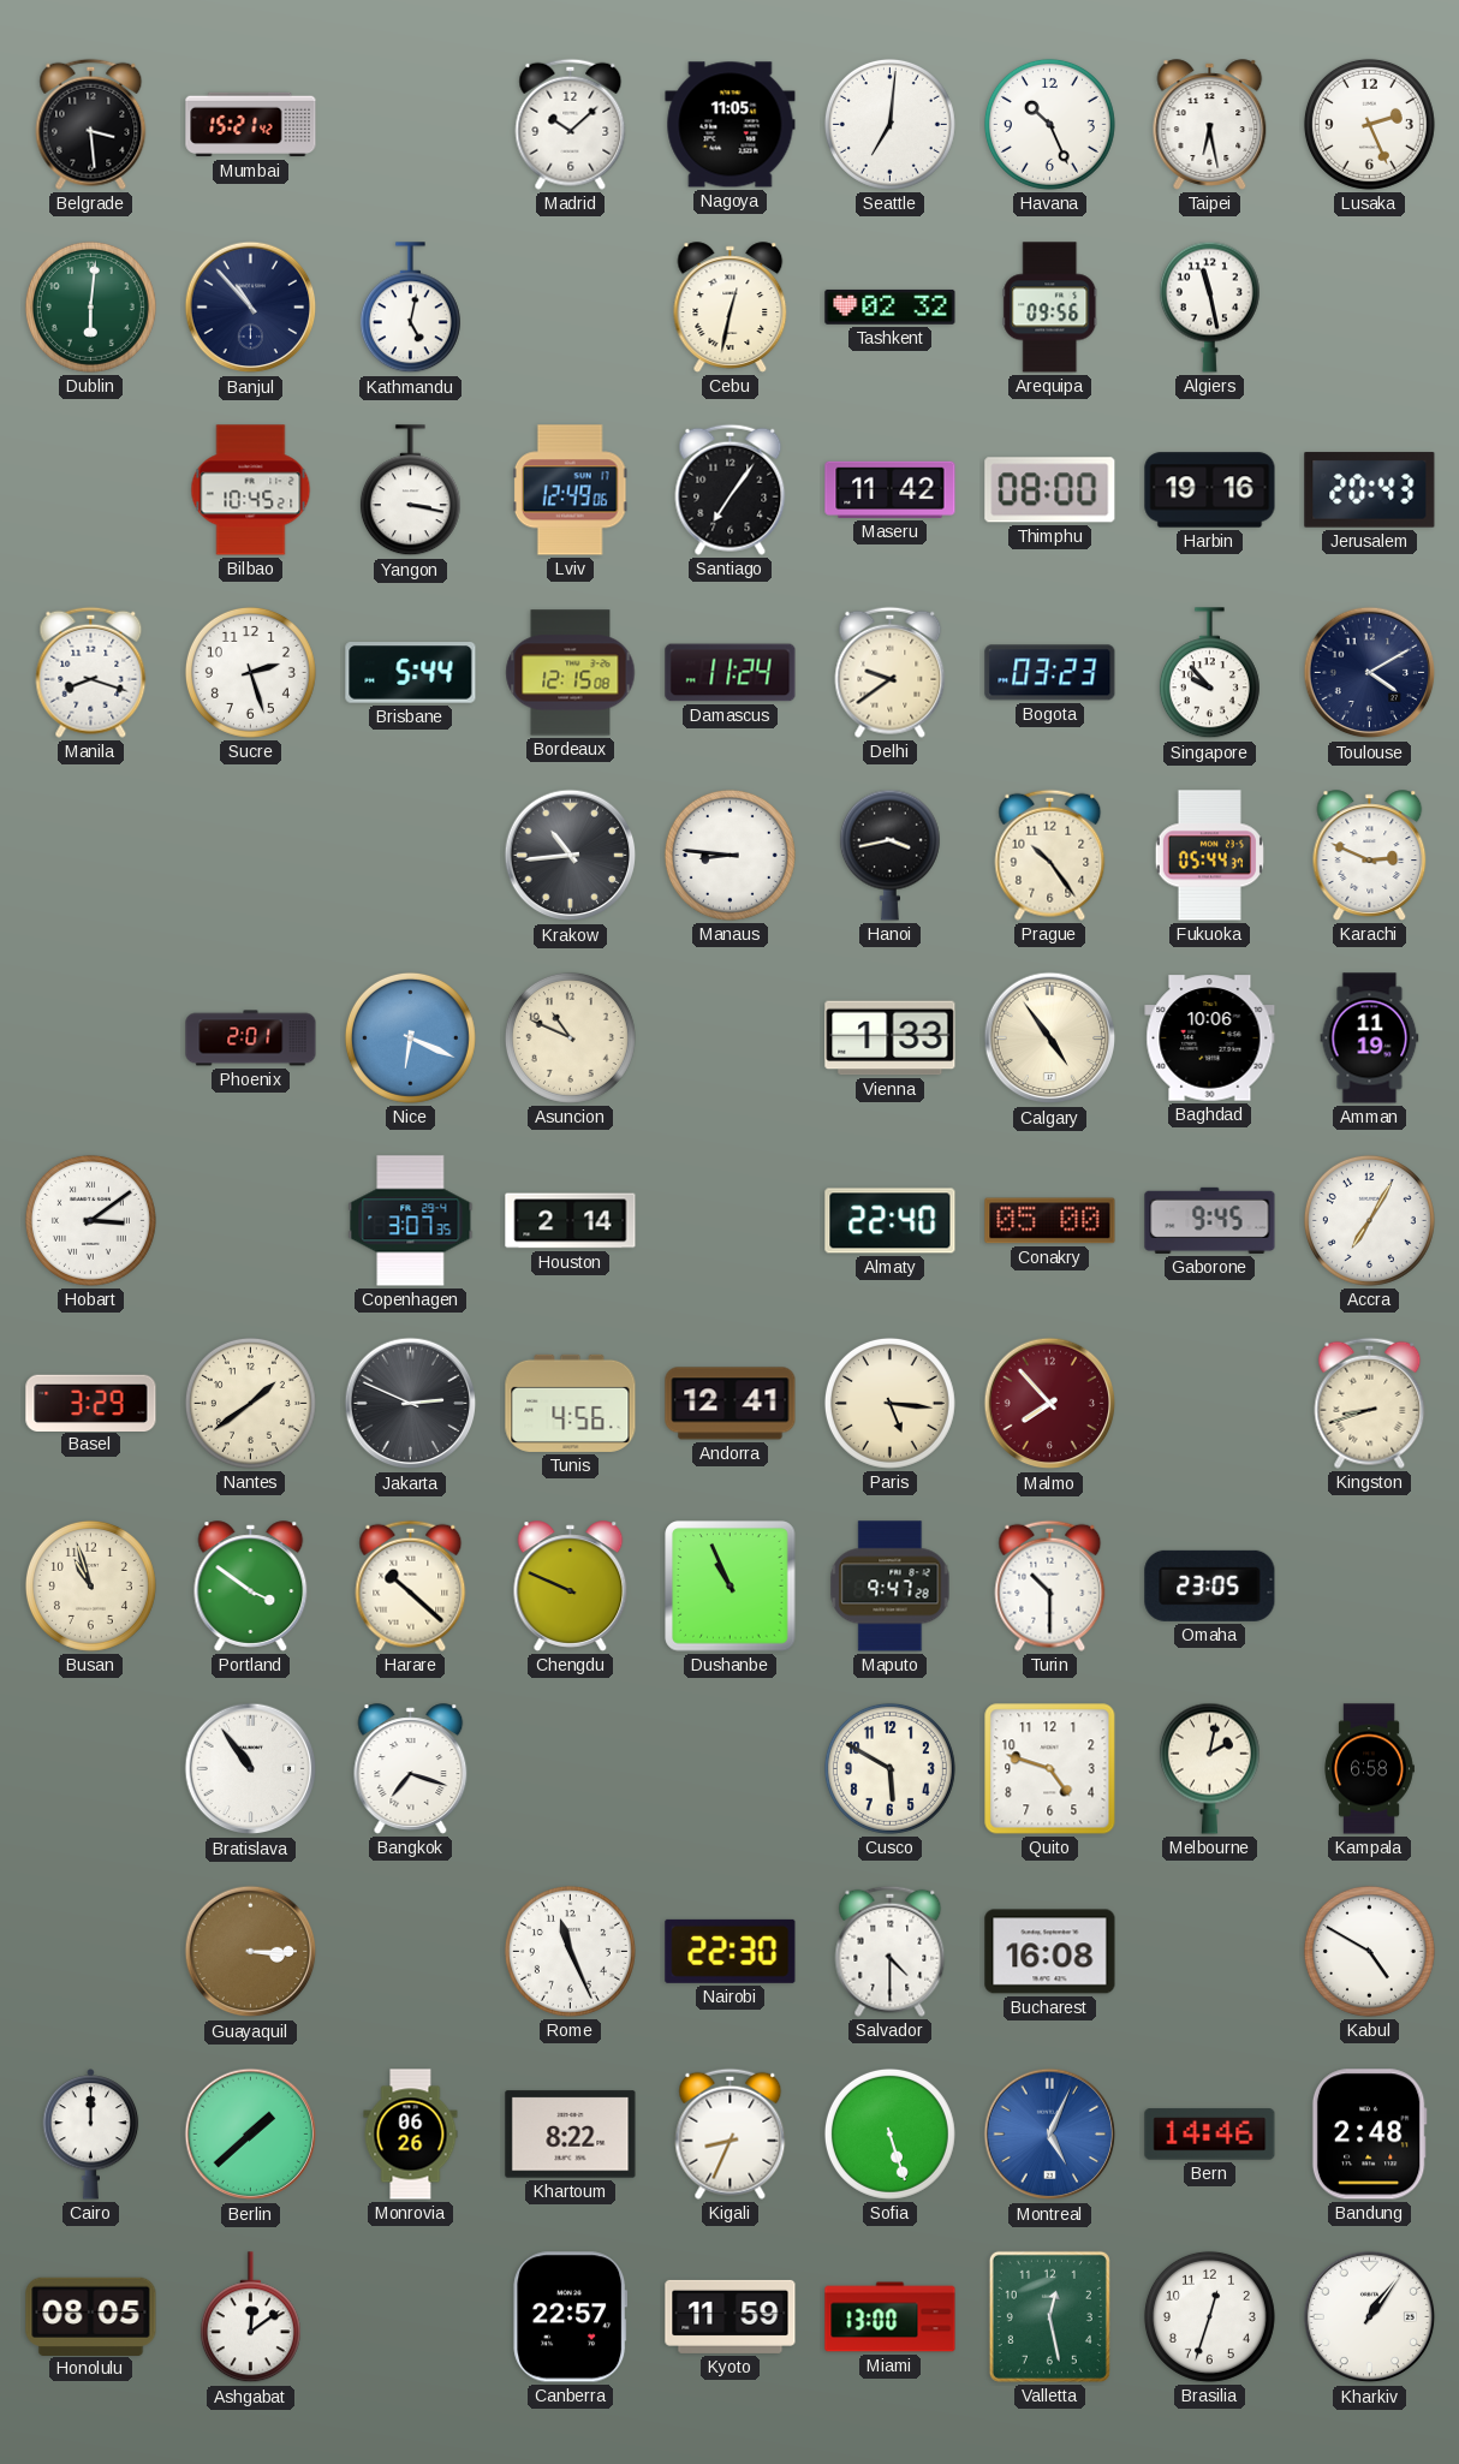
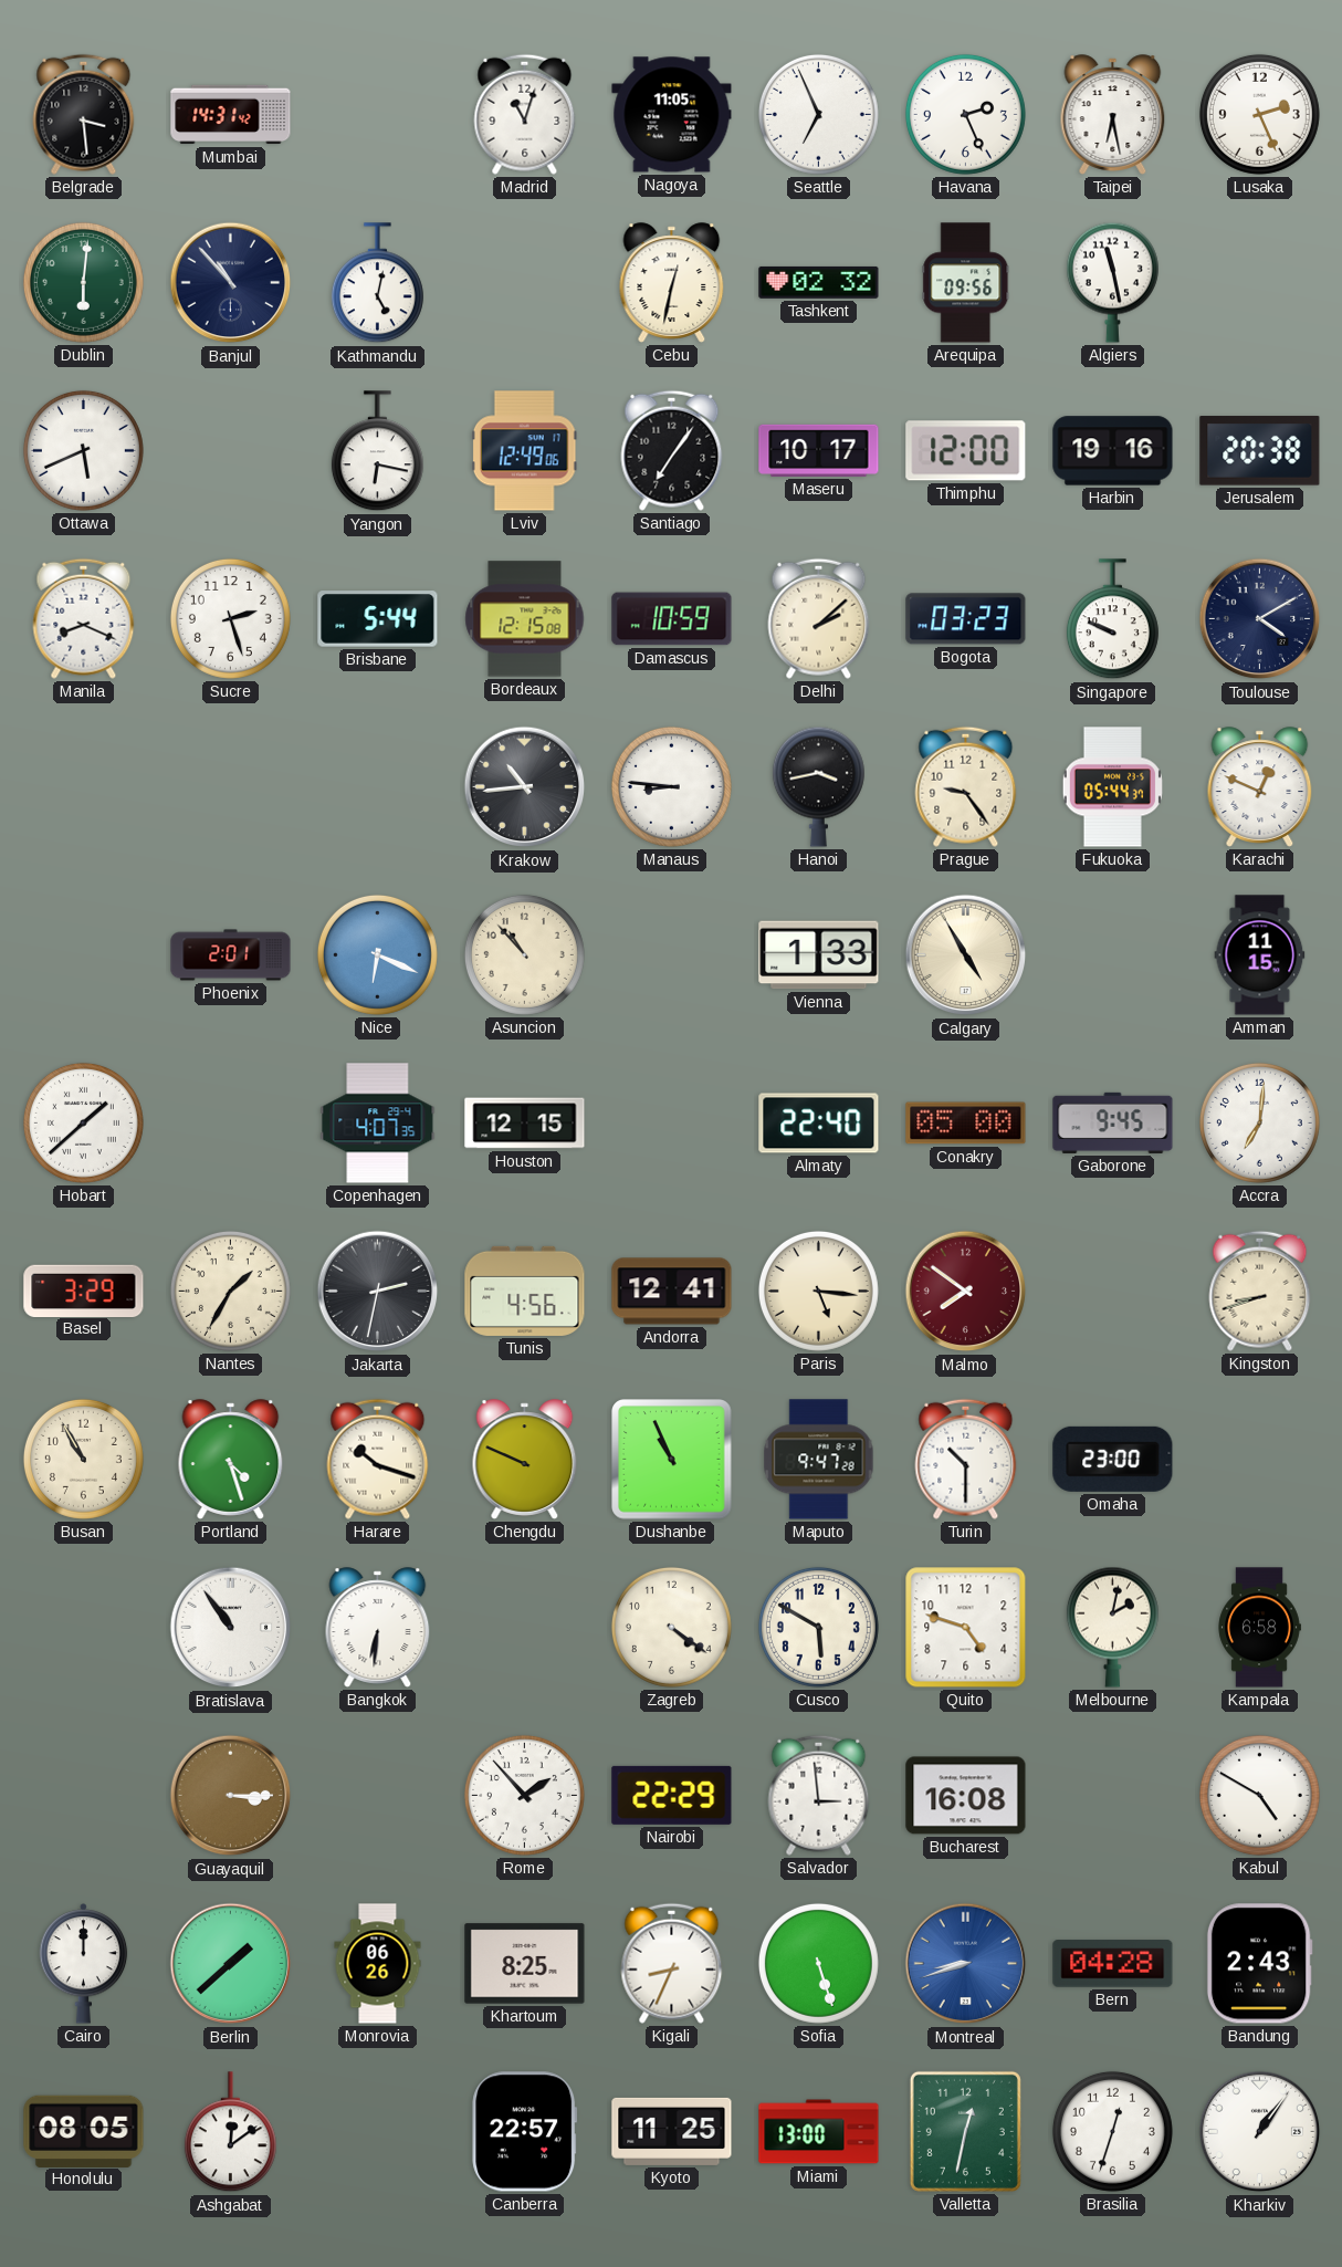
Mumbai: 15:21 -> 14:31
Madrid: 10:08 -> 11:03
Seattle: 7:01 -> 6:56
Havana: 10:26 -> 2:26
Ottawa: none -> 5:41
Bilbao: 10:45 -> none
Yangon: 3:17 -> 6:17
Maseru: 11:42 -> 10:17
Thimphu: 08:00 -> 12:00
Jerusalem: 20:43 -> 20:38
Manila: 8:18 -> 8:19
Damascus: 11:24 -> 10:59
Delhi: 9:39 -> 2:08
Singapore: 9:53 -> 9:49
Prague: 10:24 -> 9:24
Karachi: 2:49 -> 12:49
Asuncion: 10:49 -> 10:53
Calgary: 4:54 -> 4:55
Baghdad: 10:06 -> none
Amman: 11:19 -> 11:15
Hobart: 3:09 -> 1:38
Copenhagen: 3:07 -> 4:07
Houston: 2:14 -> 12:15
Accra: 7:05 -> 7:01
Nantes: 1:39 -> 1:35
Jakarta: 2:49 -> 2:32
Malmo: 7:53 -> 7:51
Busan: 10:57 -> 10:55
Portland: 3:51 -> 4:27
Harare: 10:22 -> 10:18
Omaha: 23:05 -> 23:00
Bangkok: 7:18 -> 6:31
Zagreb: none -> 4:21
Rome: 11:26 -> 1:53
Nairobi: 22:30 -> 22:29
Salvador: 4:30 -> 2:59
Khartoum: 8:22 -> 8:25
Montreal: 5:04 -> 8:42
Bern: 14:46 -> 04:28
Bandung: 2:48 -> 2:43
Kyoto: 11:59 -> 11:25
Valletta: 12:28 -> 12:32
